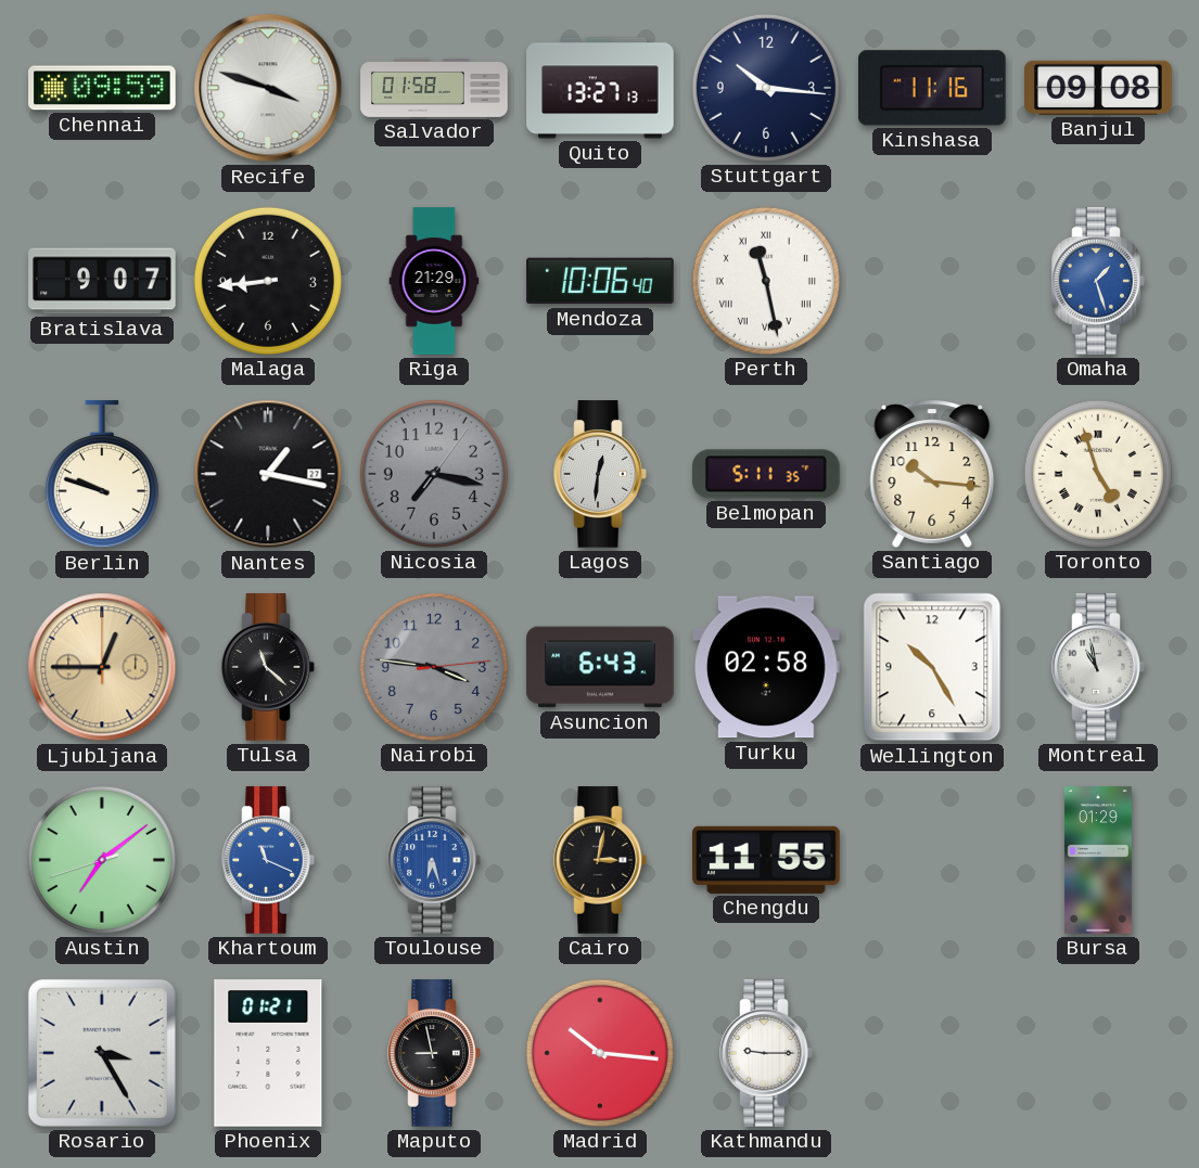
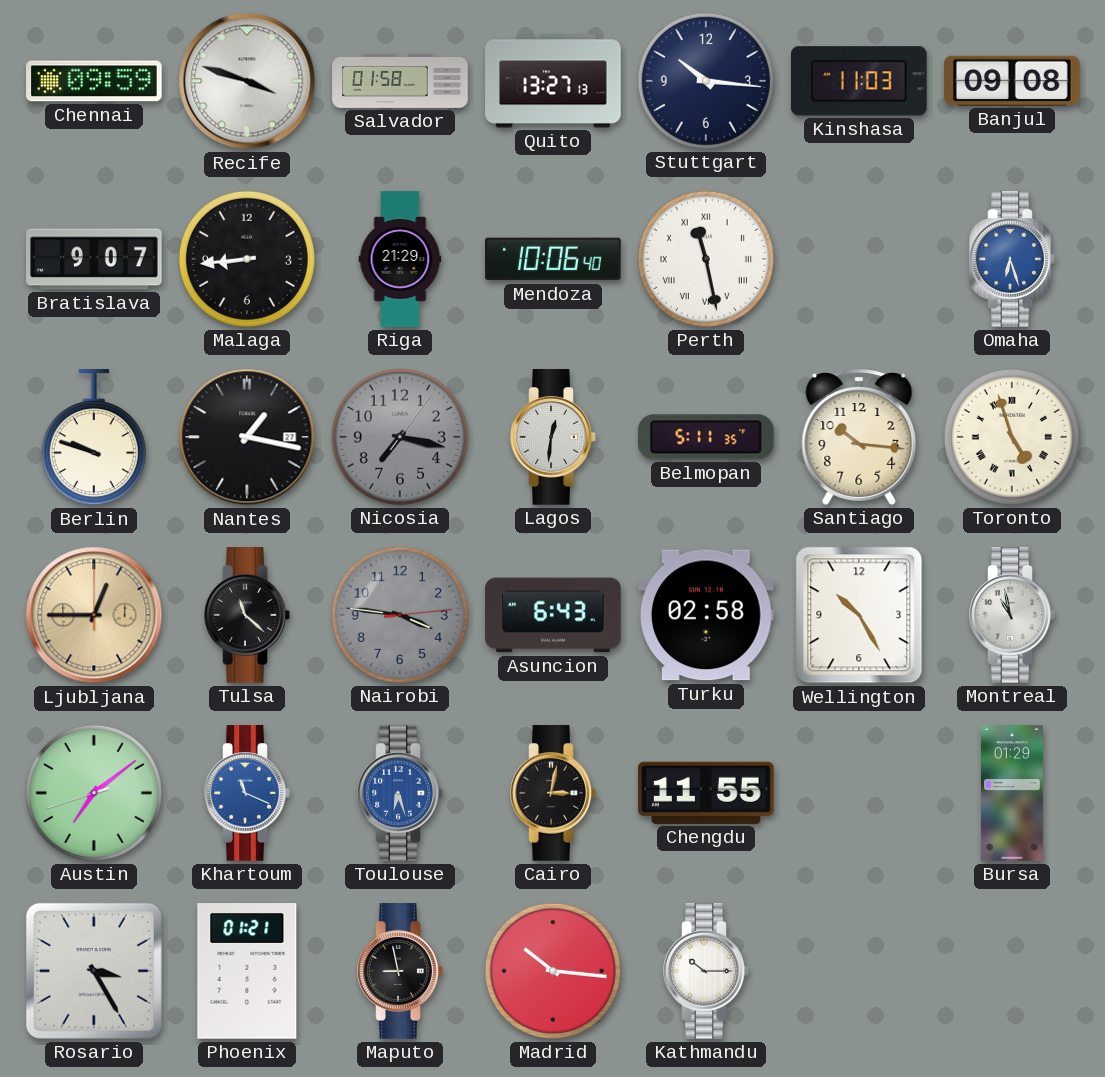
Kinshasa: 11:16 -> 11:03
Omaha: 1:27 -> 6:27
Kathmandu: 9:15 -> 10:15
